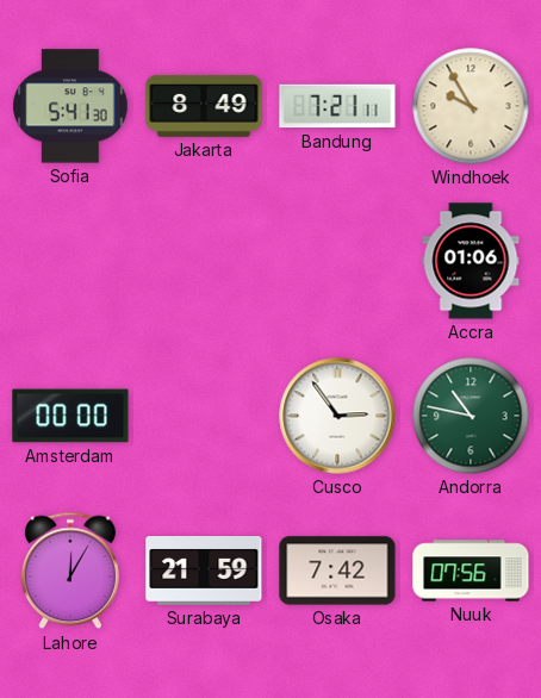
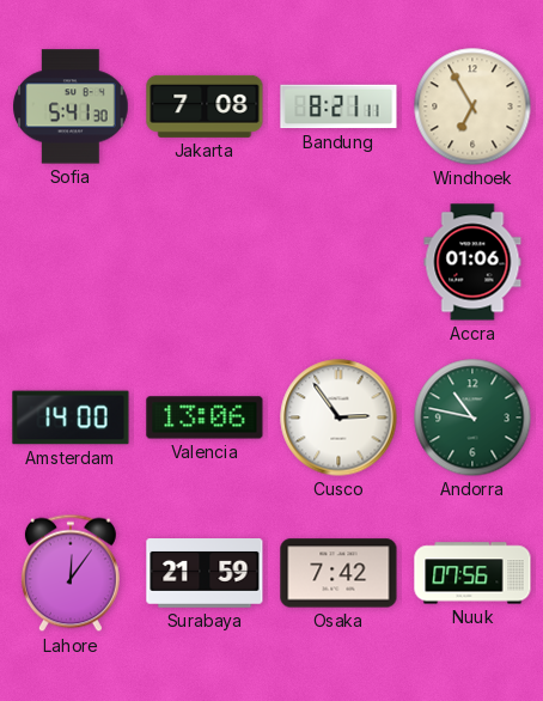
Jakarta: 8:49 -> 7:08
Bandung: 7:21 -> 8:21
Windhoek: 9:55 -> 6:55
Amsterdam: 00:00 -> 14:00
Valencia: none -> 13:06
Lahore: 12:05 -> 12:06
